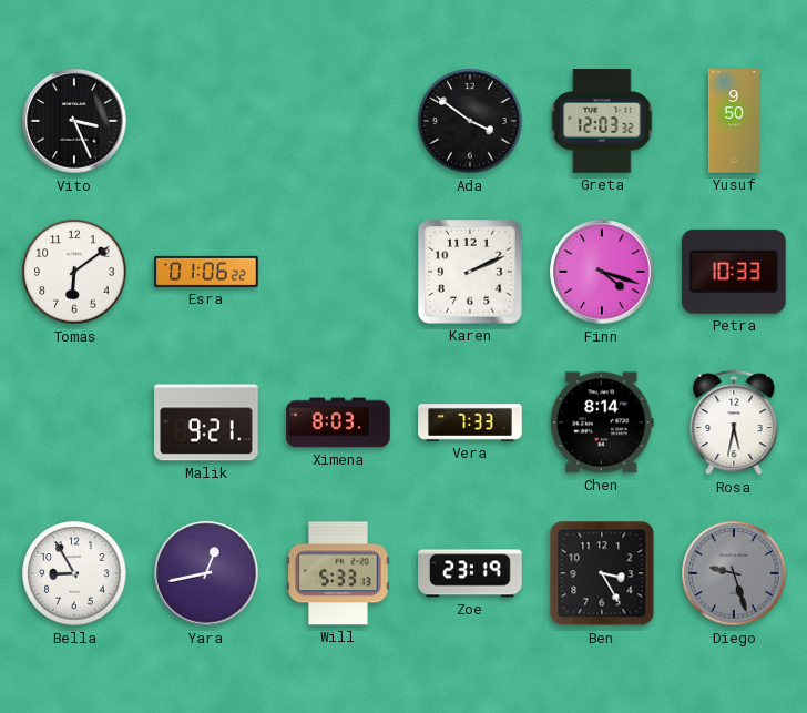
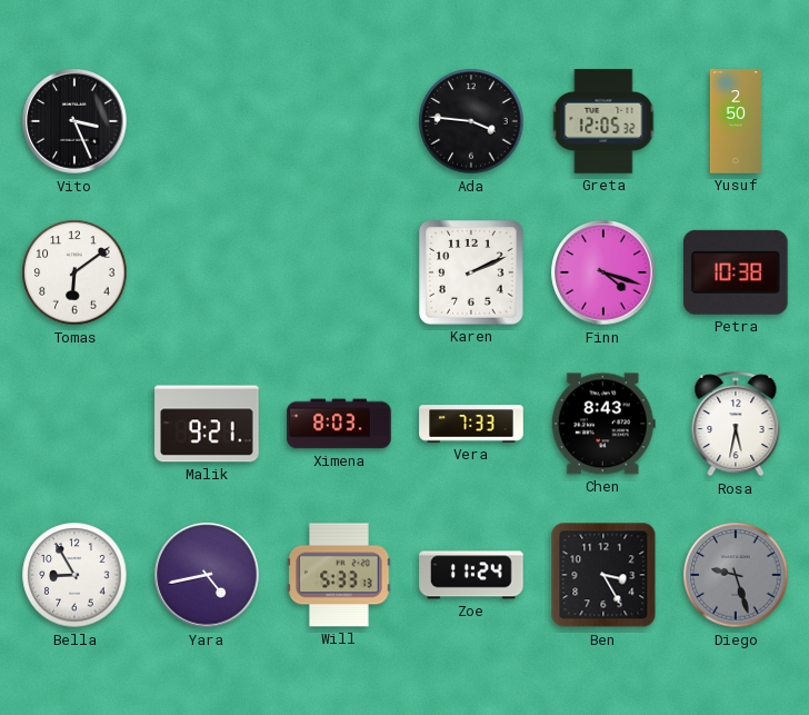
Ada: 3:51 -> 3:46
Greta: 12:03 -> 12:05
Yusuf: 9:50 -> 2:50
Esra: 01:06 -> none
Petra: 10:33 -> 10:38
Chen: 8:14 -> 8:43
Yara: 12:43 -> 4:43
Zoe: 23:19 -> 11:24
